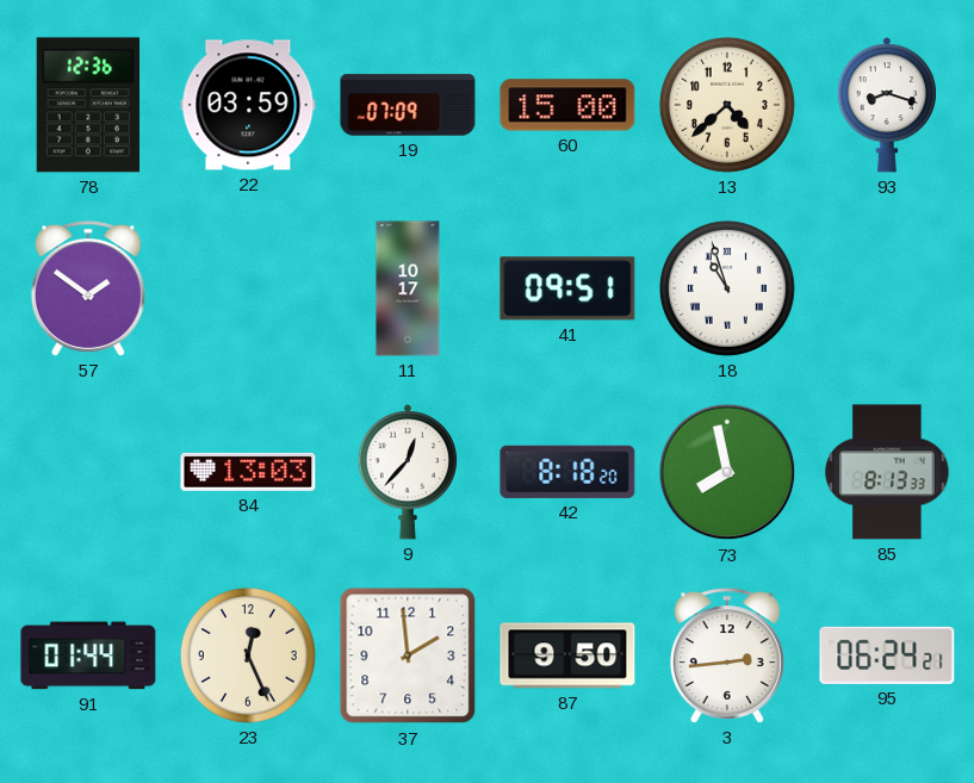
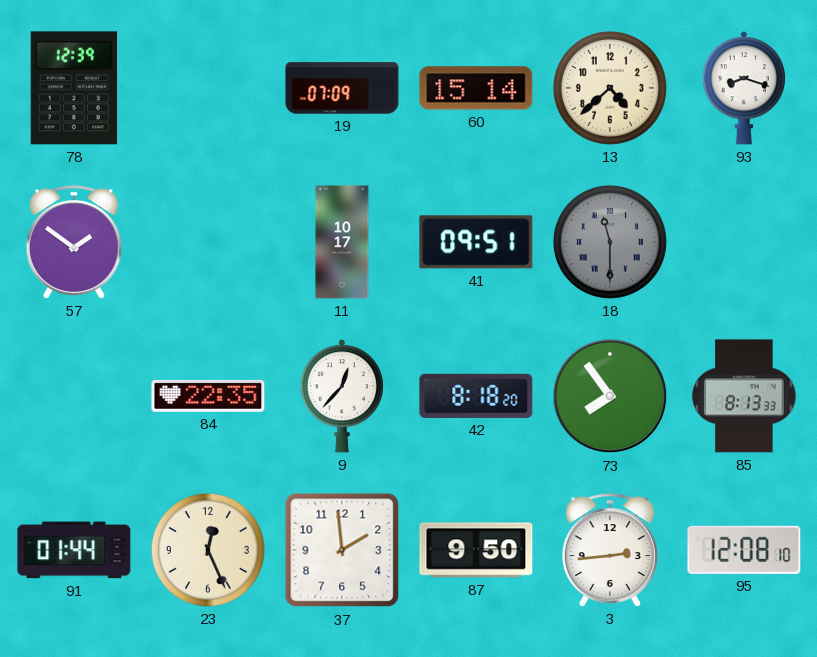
78: 12:36 -> 12:39
22: 03:59 -> none
60: 15:00 -> 15:14
18: 10:57 -> 11:30
18 dial: white -> grey
84: 13:03 -> 22:35
73: 7:58 -> 7:54
95: 06:24 -> 12:08
